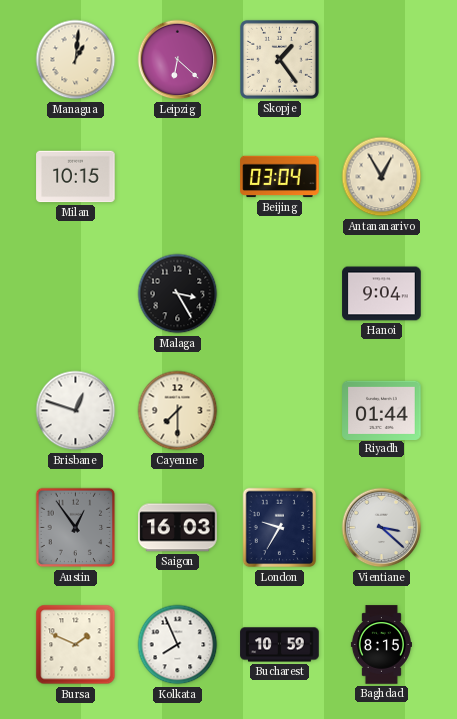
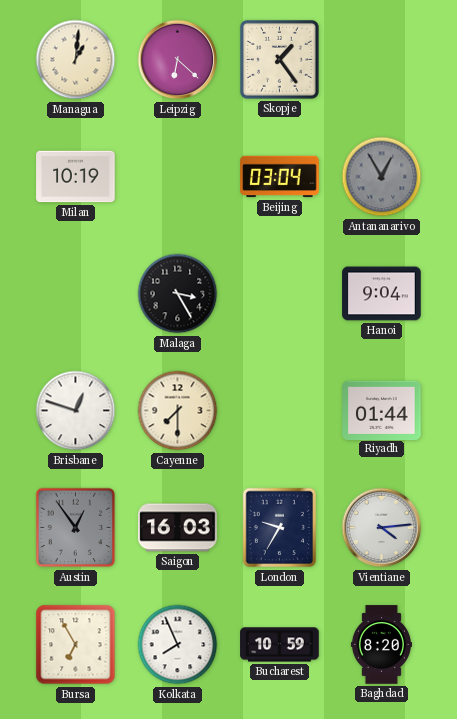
Milan: 10:15 -> 10:19
Antananarivo dial: cream -> grey
Vientiane: 3:22 -> 4:14
Bursa: 1:49 -> 6:55
Baghdad: 8:15 -> 8:20
